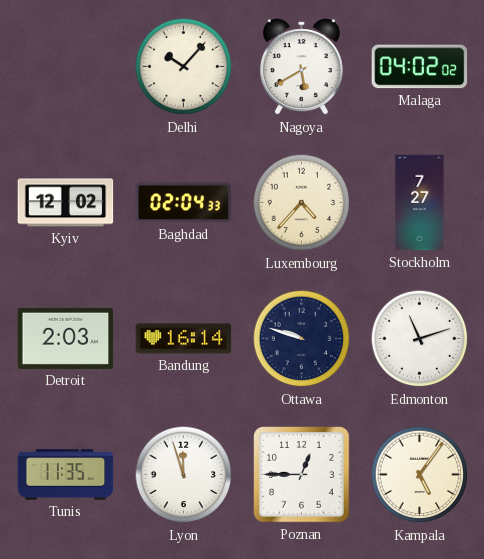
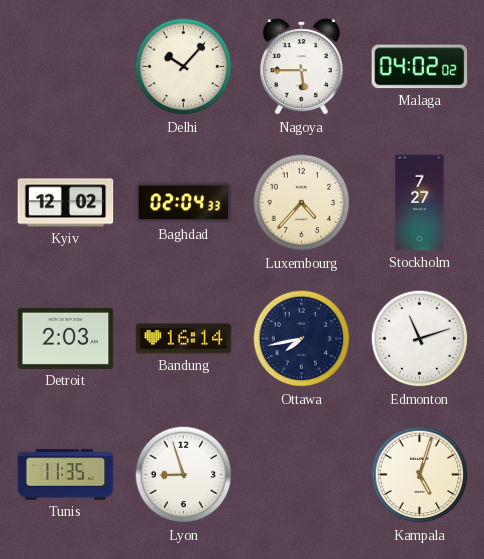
Nagoya: 5:40 -> 5:45
Ottawa: 9:48 -> 7:43
Lyon: 11:57 -> 8:57
Poznan: 12:45 -> none
Kampala: 5:06 -> 5:03
